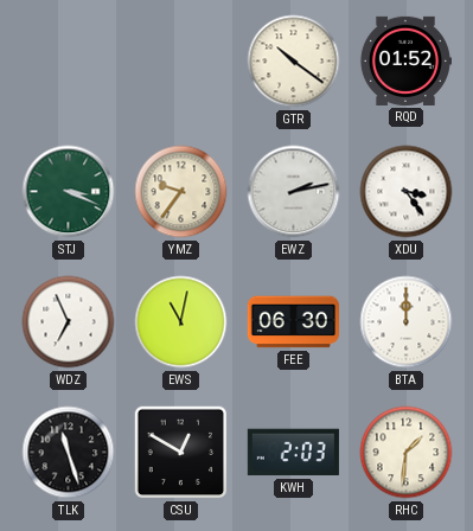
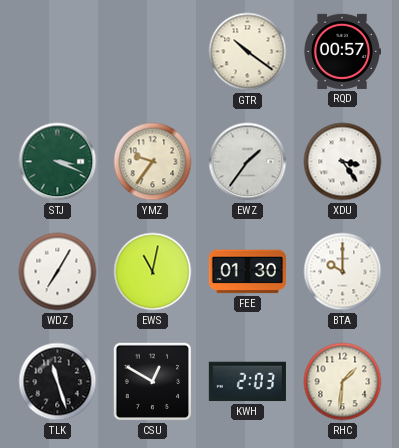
RQD: 01:52 -> 00:57
EWZ: 2:13 -> 1:36
WDZ: 6:56 -> 7:05
FEE: 06:30 -> 01:30
BTA: 12:00 -> 10:00
